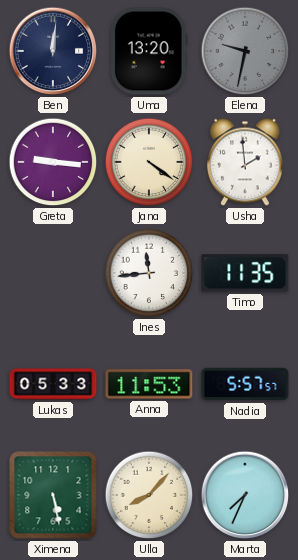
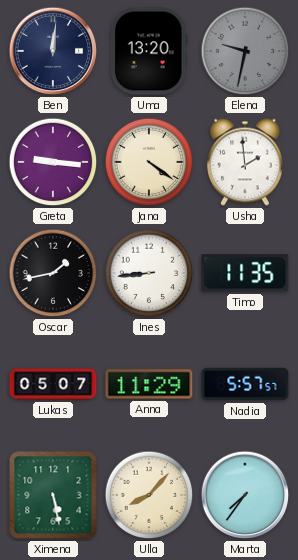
Oscar: none -> 1:43
Ines: 11:44 -> 8:44
Lukas: 05:33 -> 05:07
Anna: 11:53 -> 11:29
Marta: 7:34 -> 7:36
